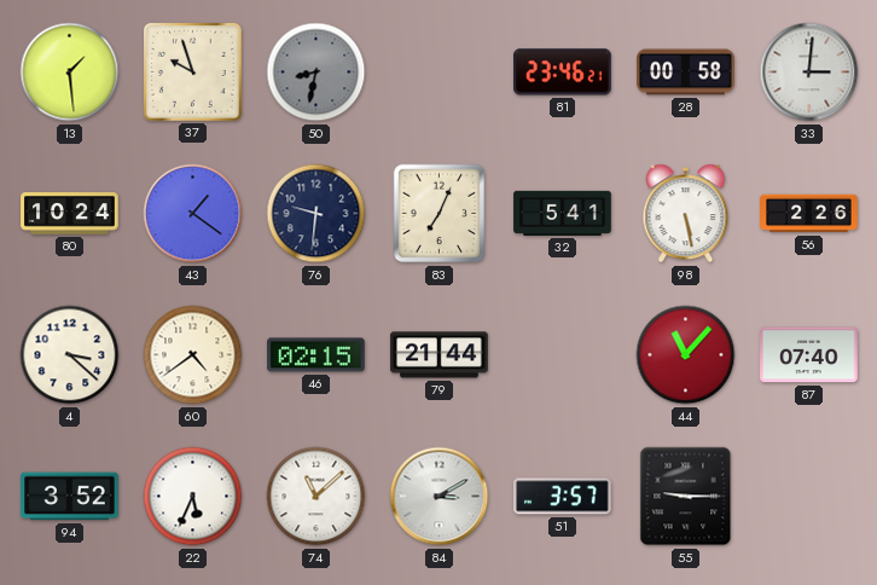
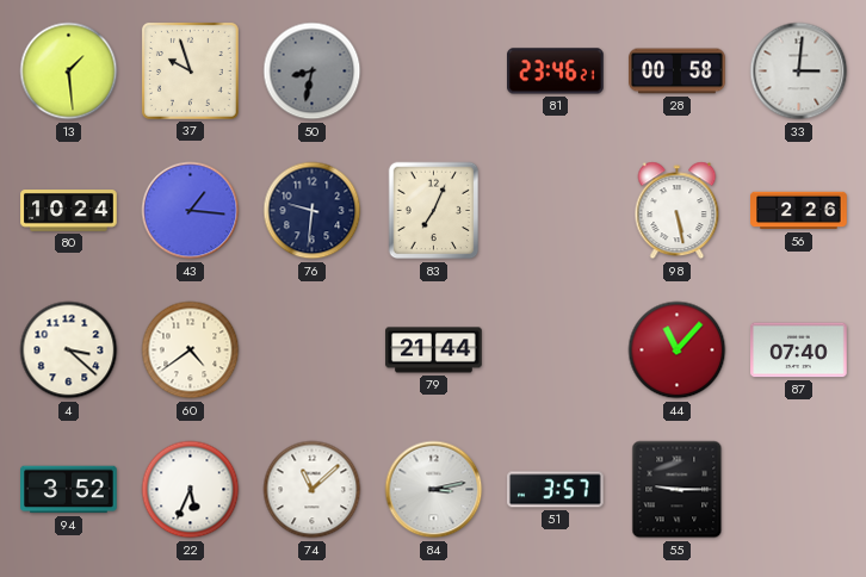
43: 1:21 -> 1:16
32: 5:41 -> none
46: 02:15 -> none
84: 3:10 -> 3:13
